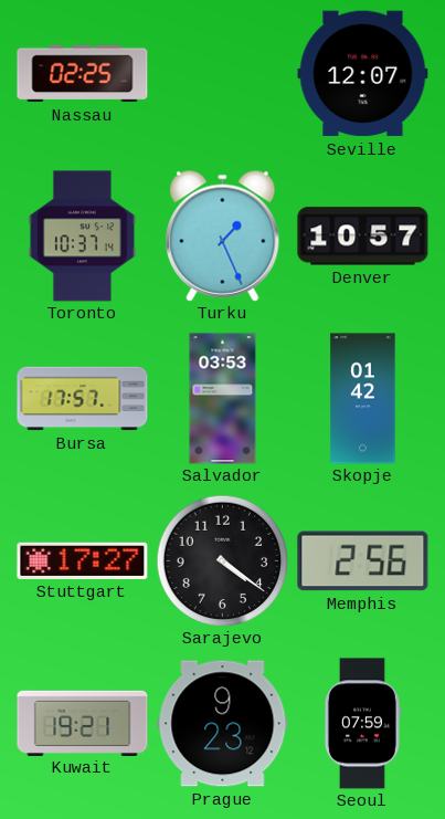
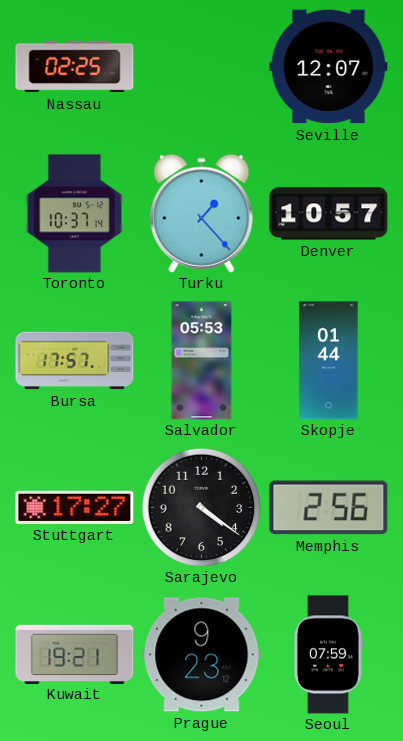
Turku: 1:26 -> 1:23
Salvador: 03:53 -> 05:53
Skopje: 01:42 -> 01:44
